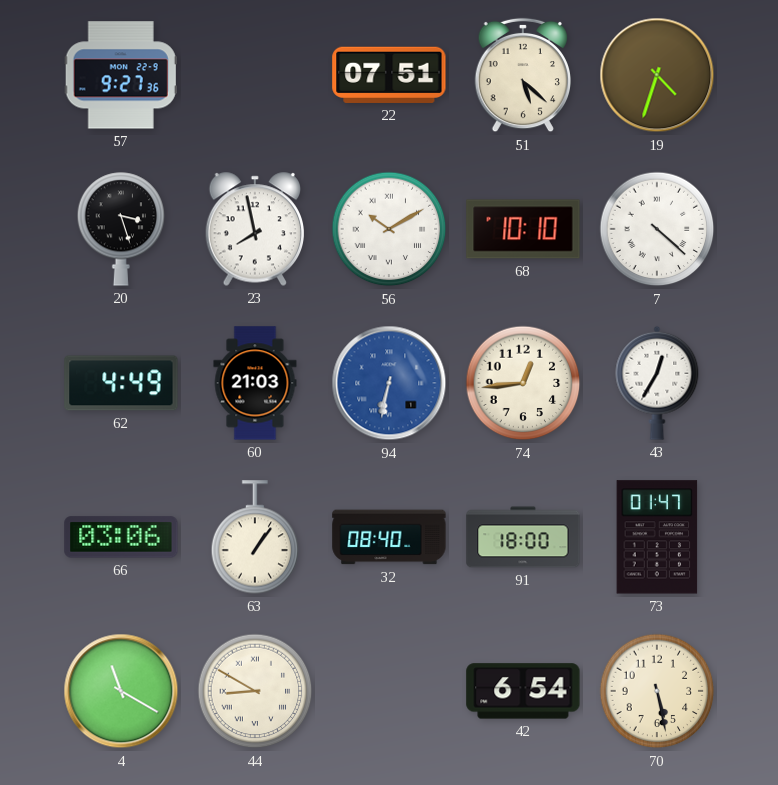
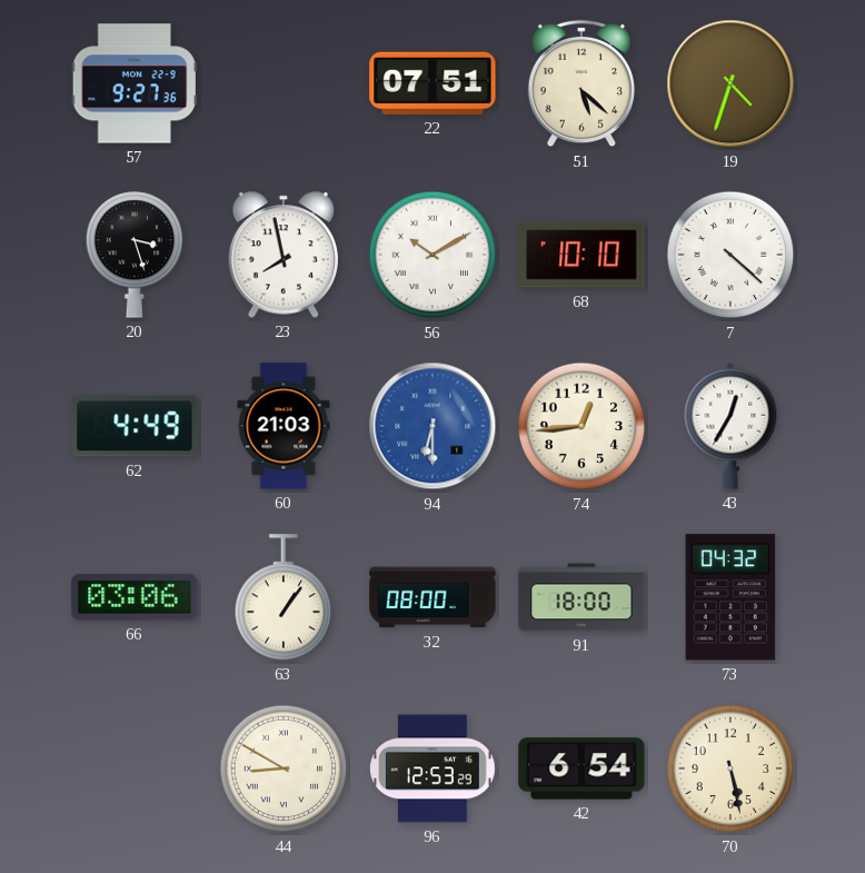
94: 6:32 -> 6:30
32: 08:40 -> 08:00
73: 01:47 -> 04:32
4: 11:20 -> none
96: none -> 12:53
